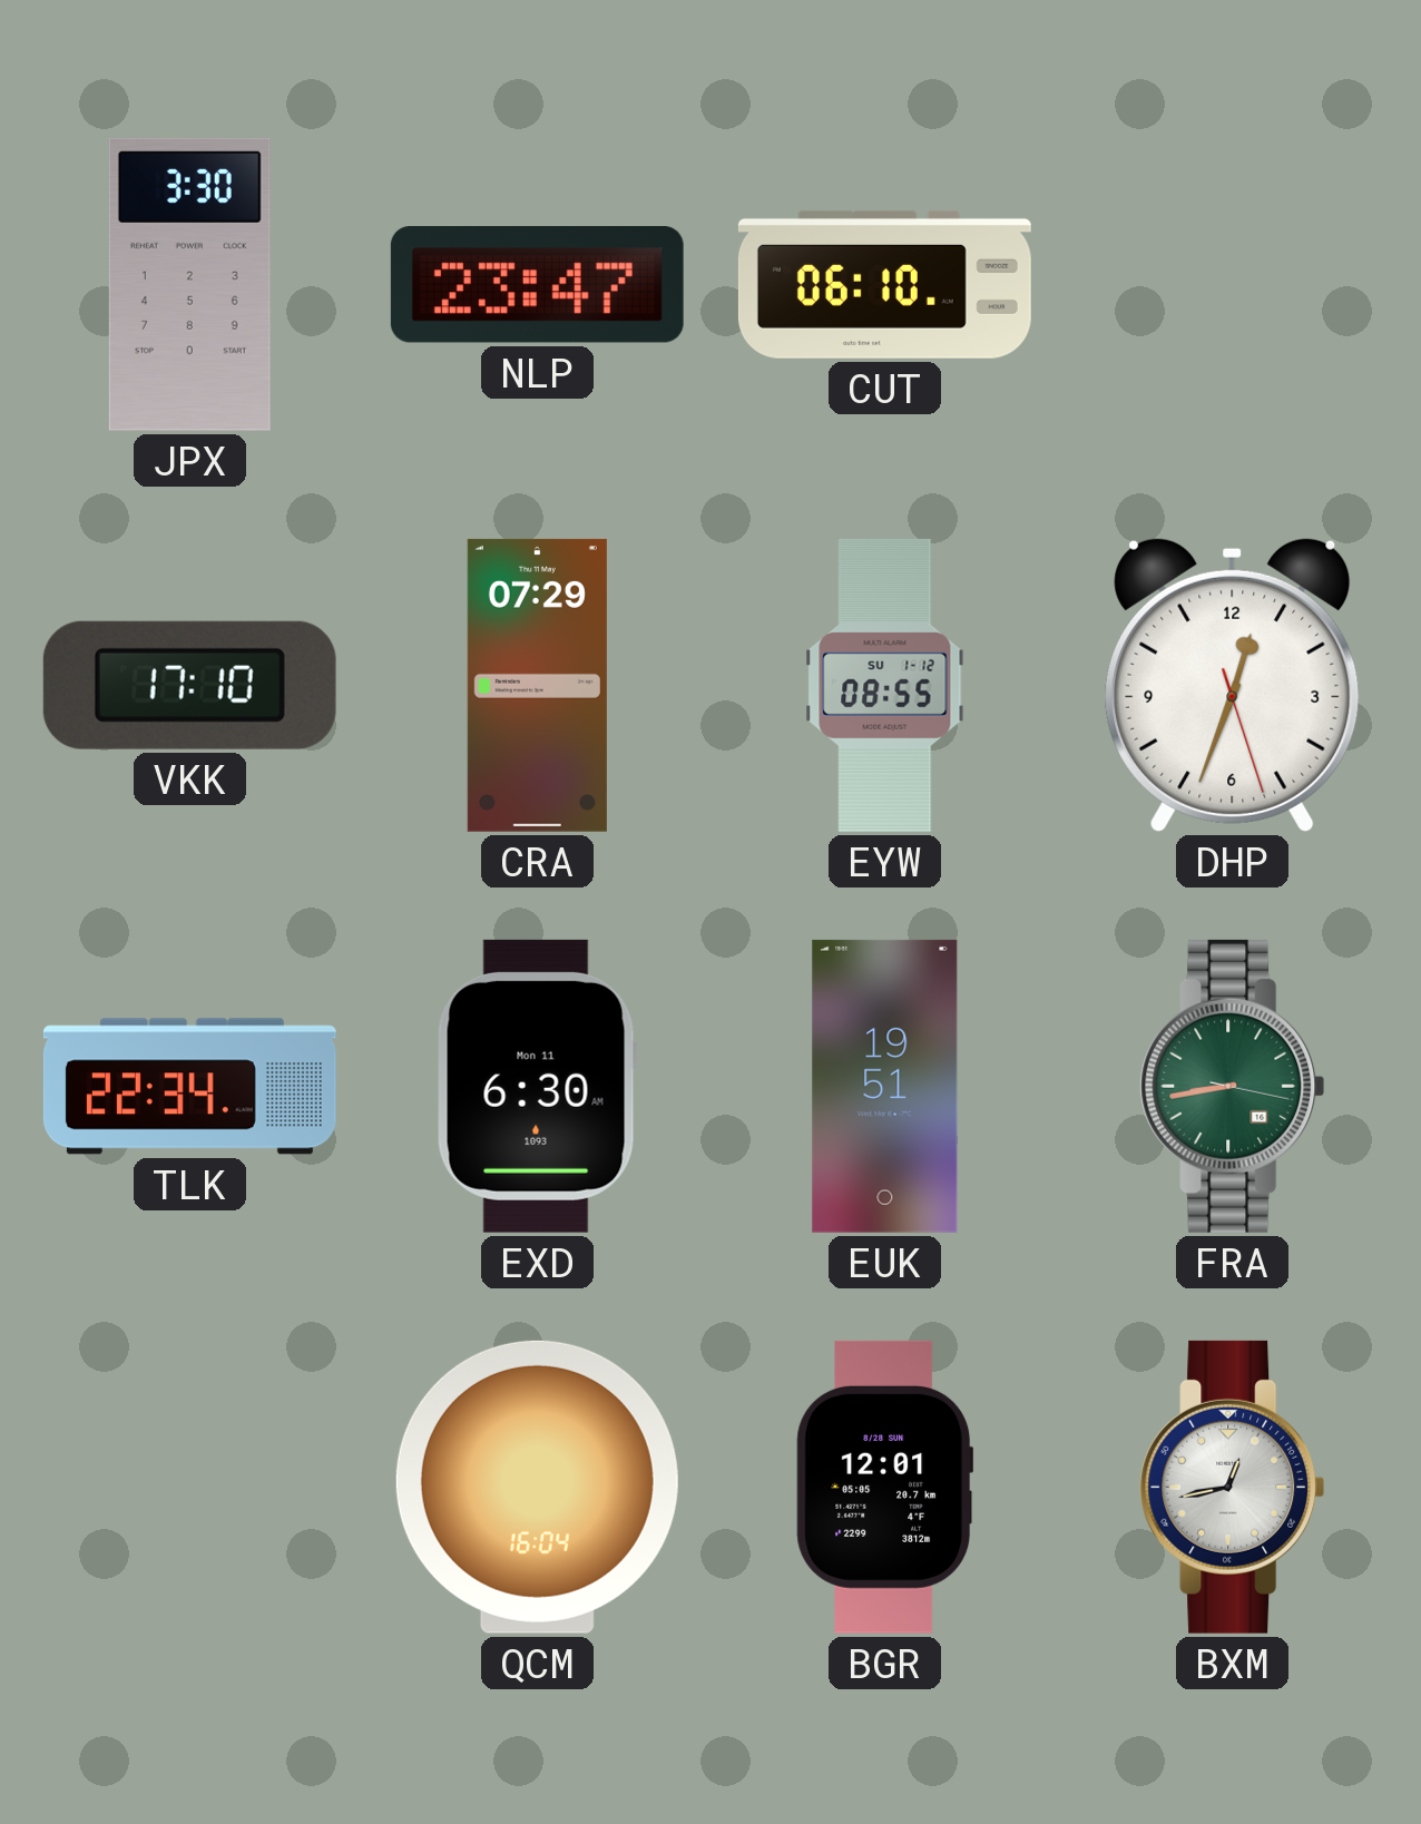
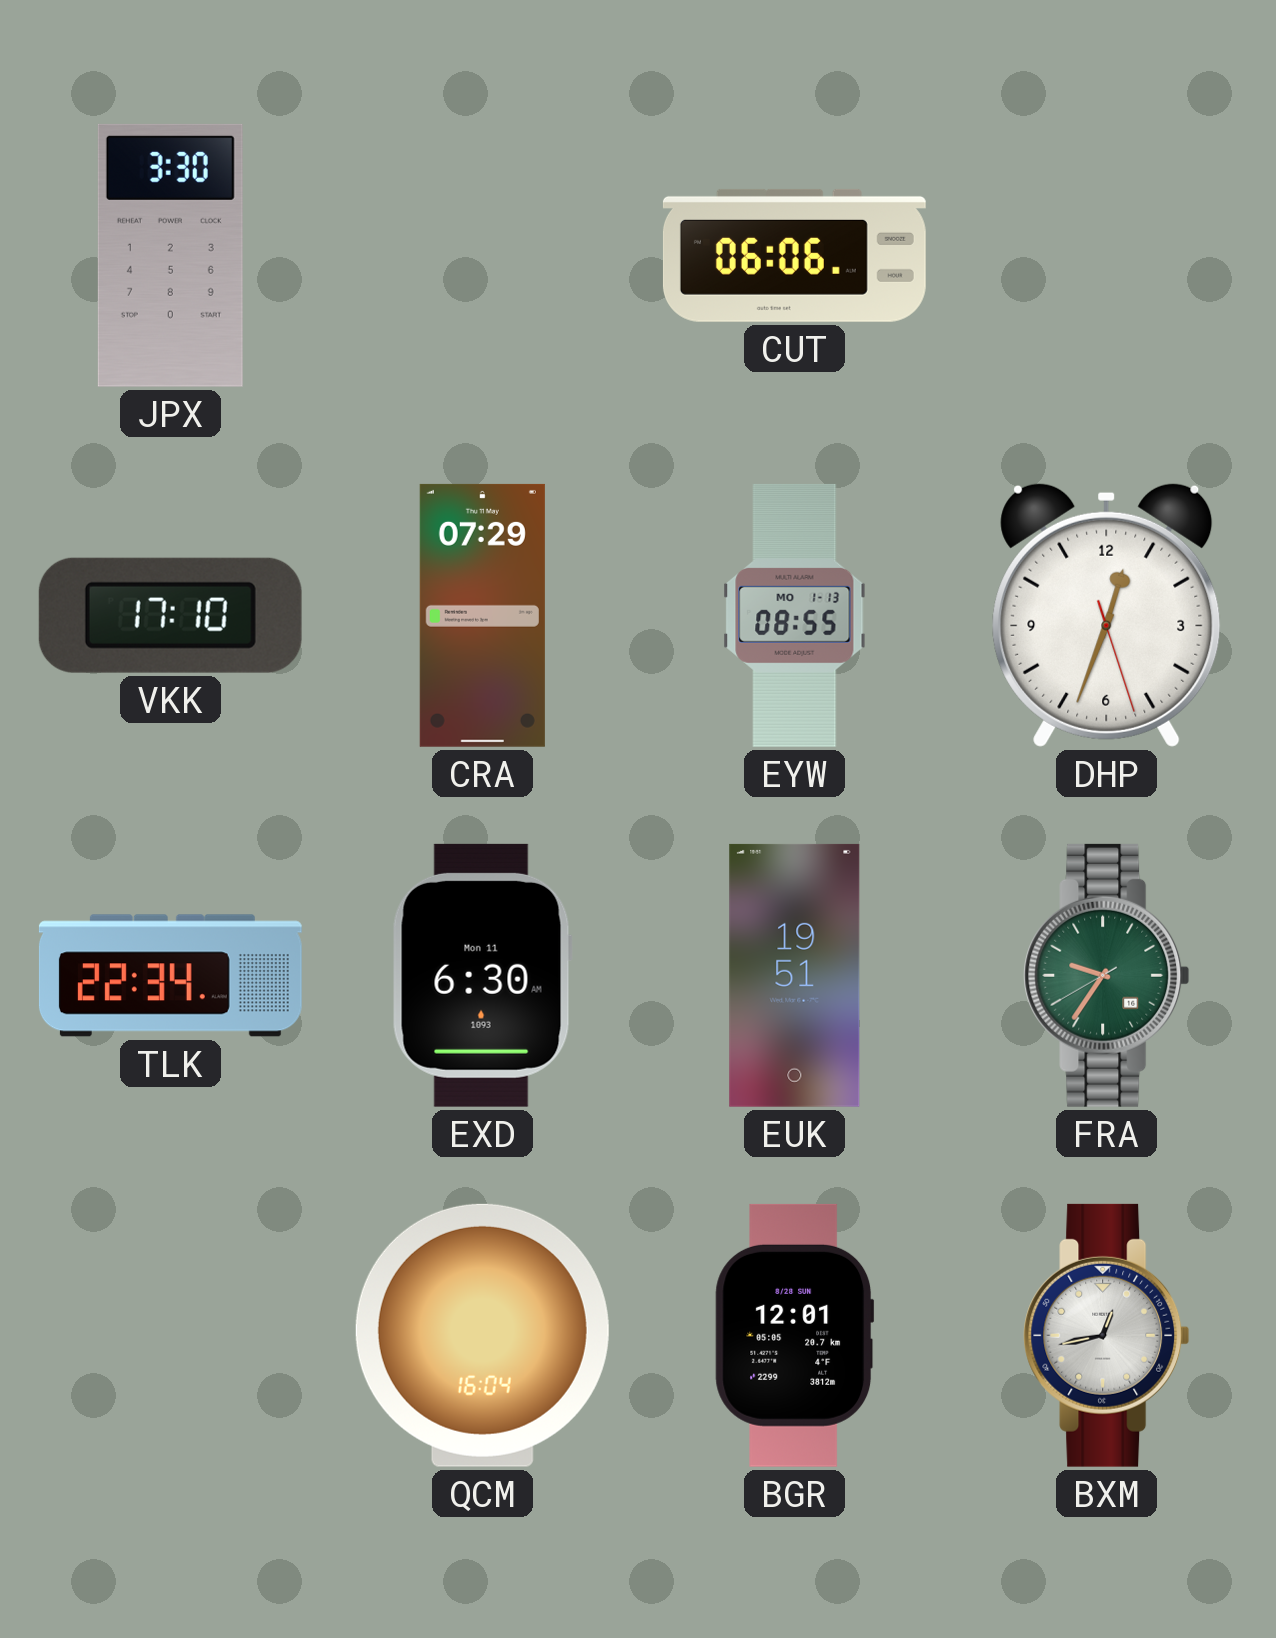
NLP: 23:47 -> none
CUT: 06:10 -> 06:06
EYW date: SU 1-12 -> MO 1-13
FRA: 8:43 -> 9:35
